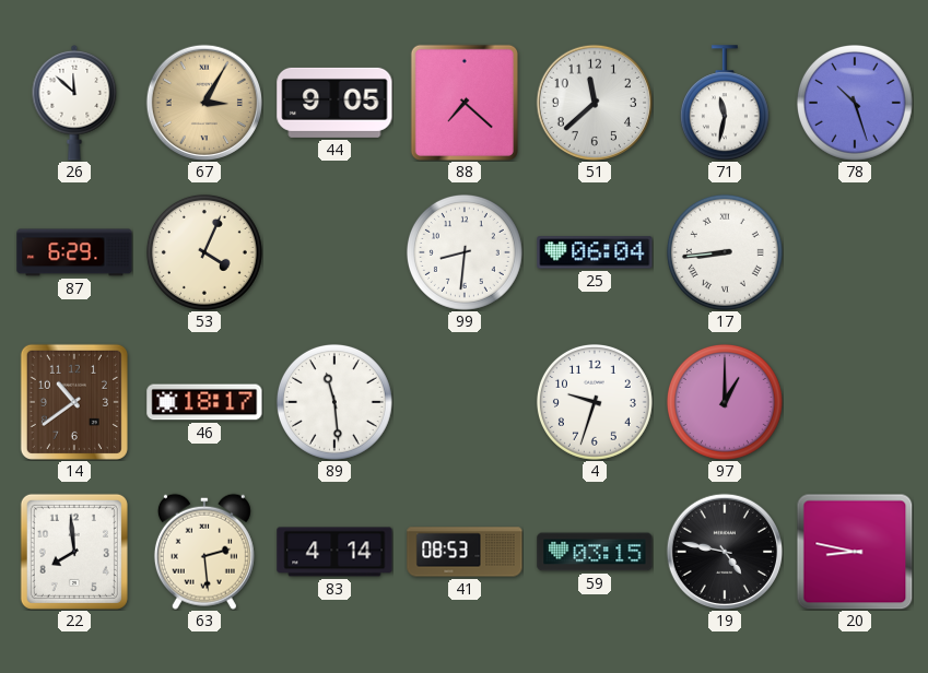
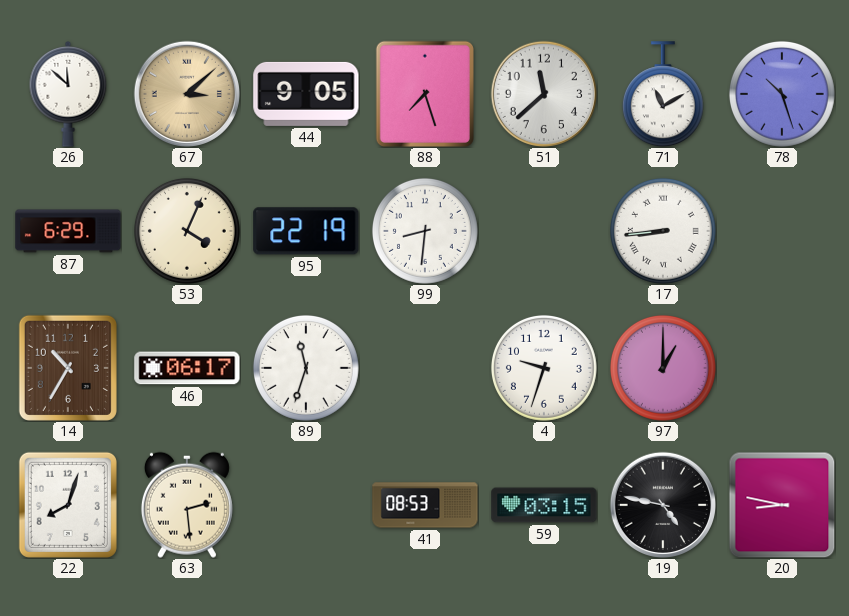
67: 3:05 -> 3:08
88: 7:22 -> 7:27
71: 11:32 -> 11:10
95: none -> 22:19
25: 06:04 -> none
14: 10:39 -> 10:35
46: 18:17 -> 06:17
89: 11:29 -> 11:33
22: 7:59 -> 8:03
83: 4:14 -> none
